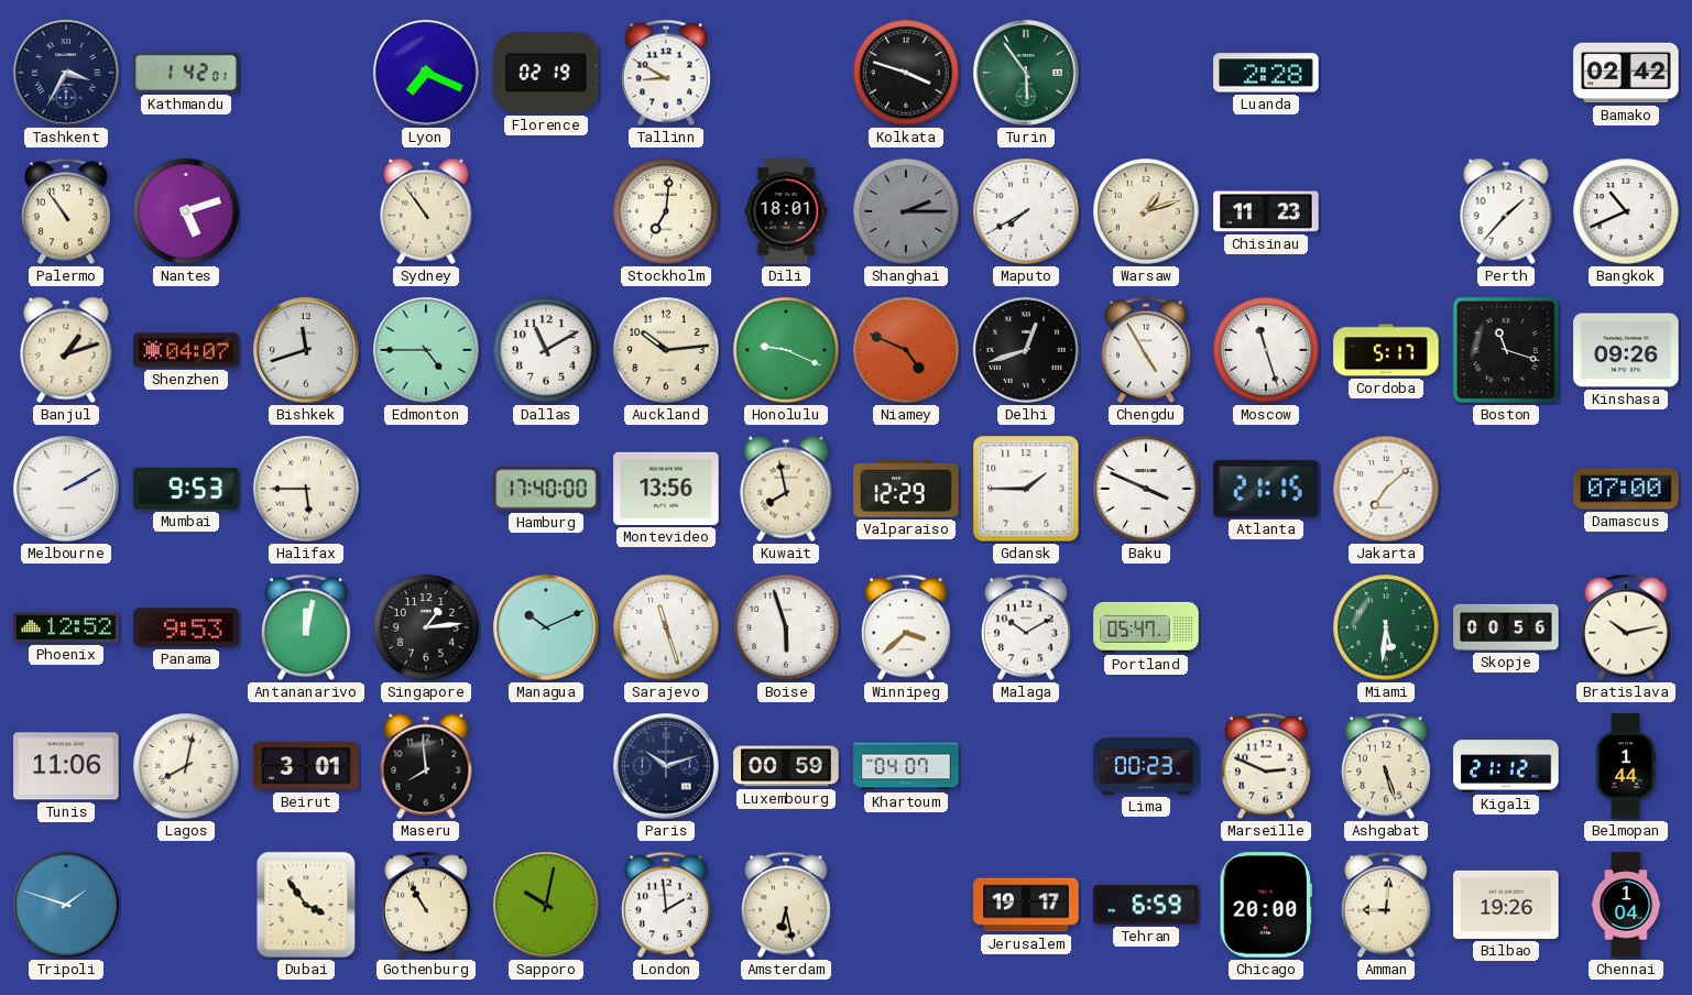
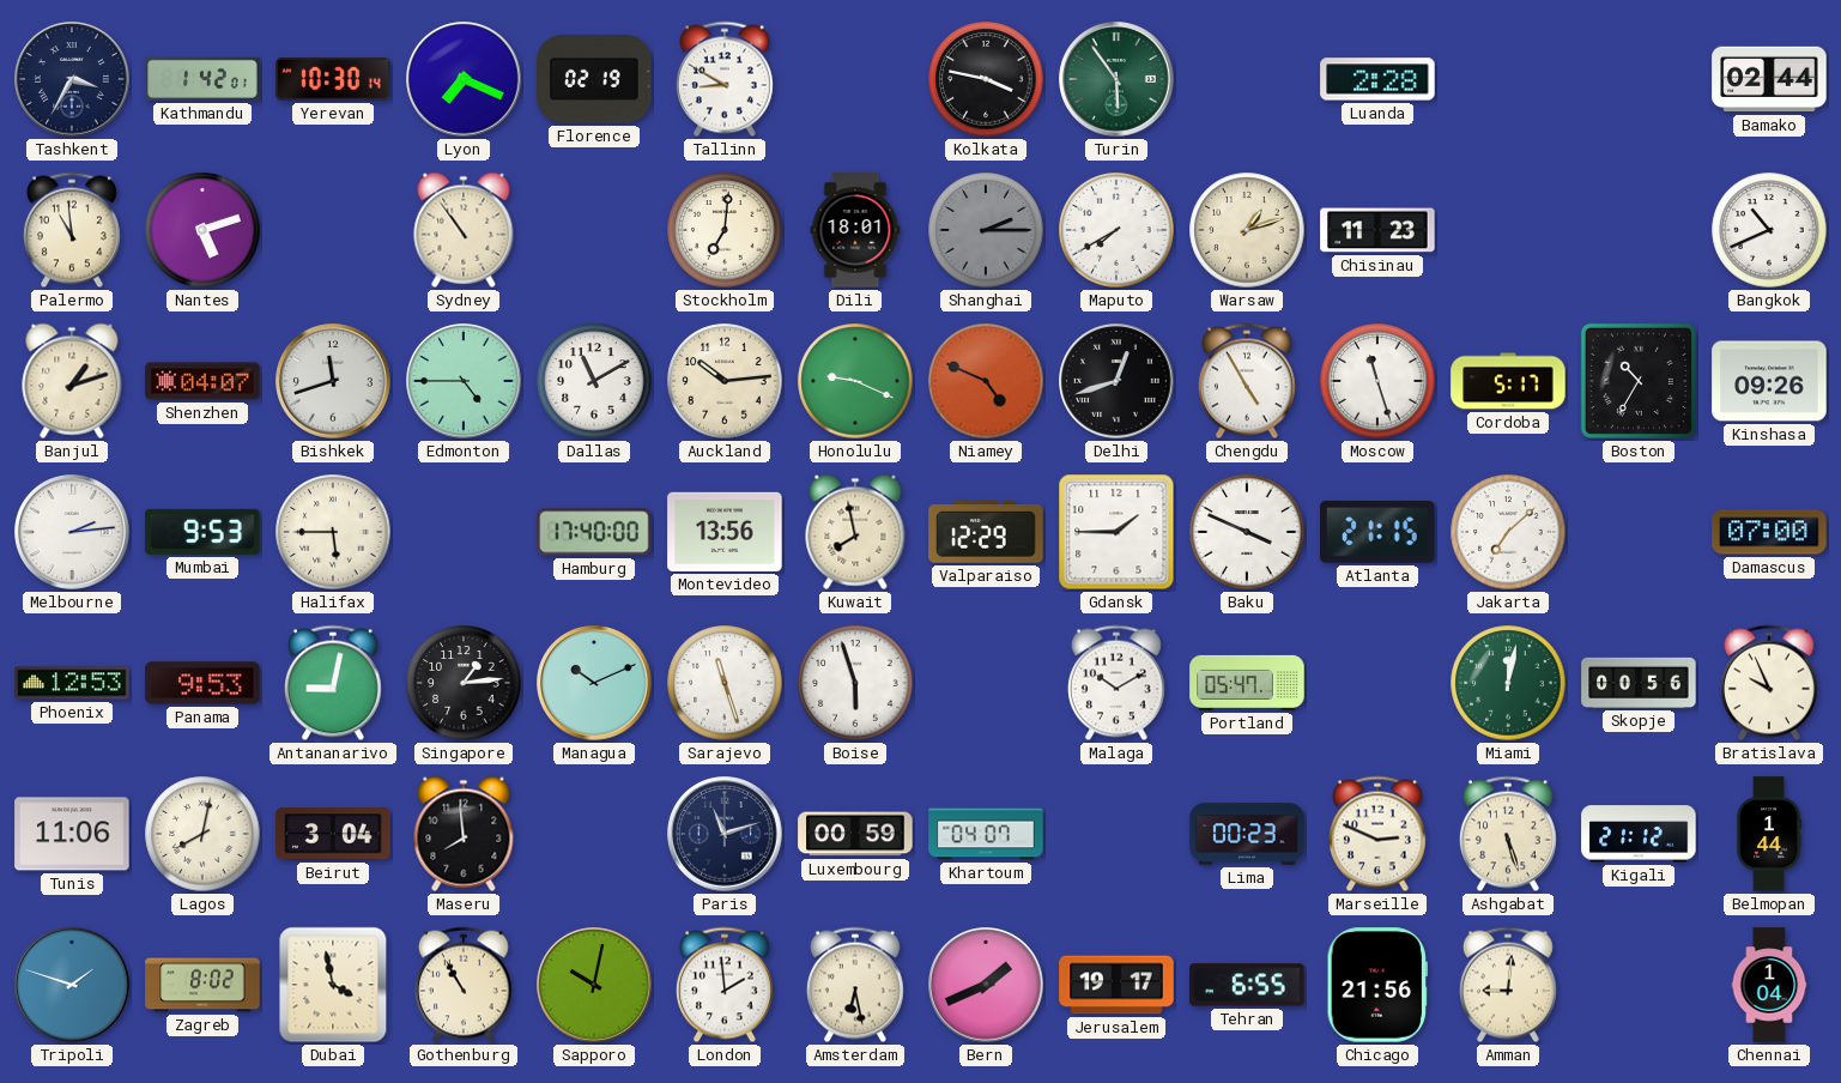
Yerevan: none -> 10:30
Kolkata: 3:48 -> 3:47
Bamako: 02:42 -> 02:44
Palermo: 10:54 -> 10:59
Perth: 1:37 -> none
Boston: 11:18 -> 10:35
Melbourne: 2:10 -> 2:14
Phoenix: 12:52 -> 12:53
Antananarivo: 12:02 -> 9:02
Winnipeg: 3:38 -> none
Miami: 5:31 -> 12:02
Bratislava: 10:13 -> 9:56
Beirut: 3:01 -> 3:04
Paris: 10:12 -> 11:12
Zagreb: none -> 8:02
Dubai: 3:54 -> 3:58
Bern: none -> 1:41
Tehran: 6:59 -> 6:55
Chicago: 20:00 -> 21:56
Bilbao: 19:26 -> none
